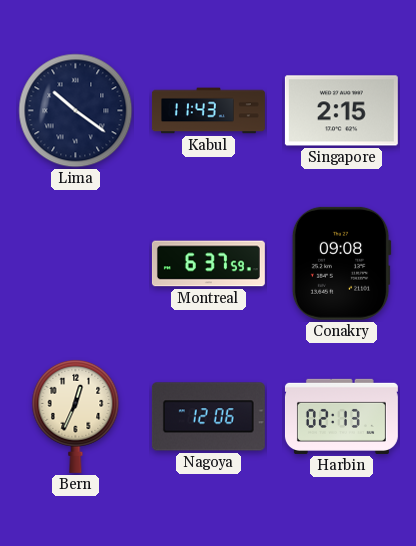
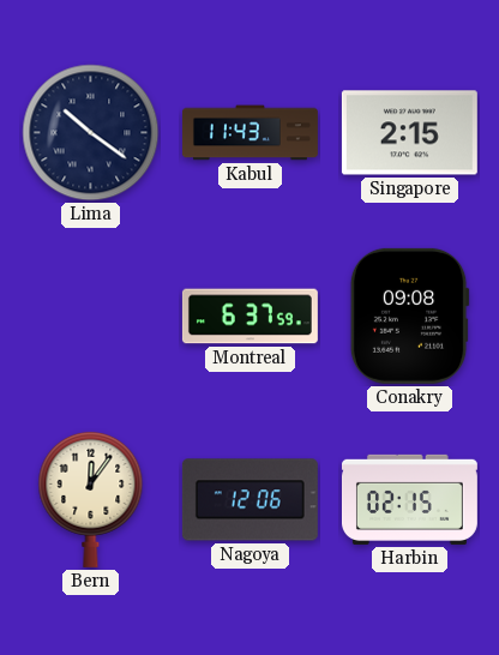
Bern: 12:34 -> 12:06
Harbin: 02:13 -> 02:15
